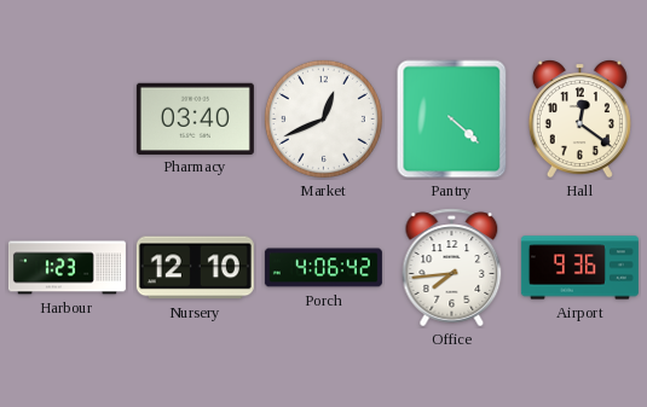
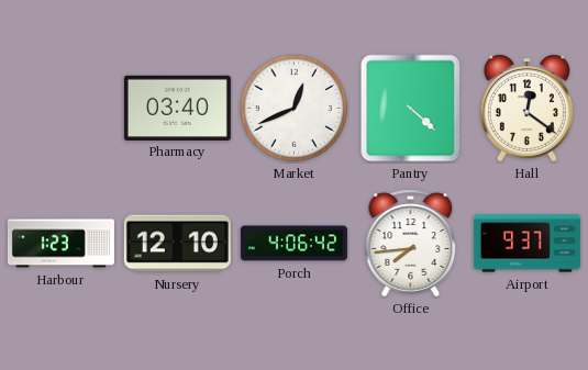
Airport: 9:36 -> 9:37
